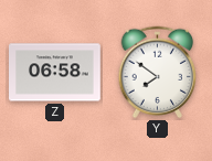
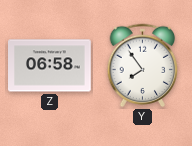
Y: 7:51 -> 7:54
